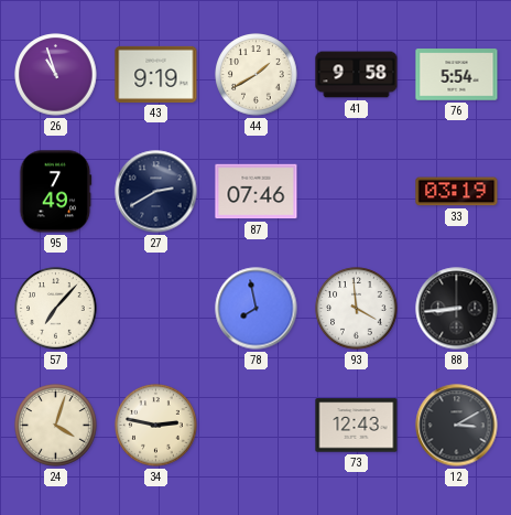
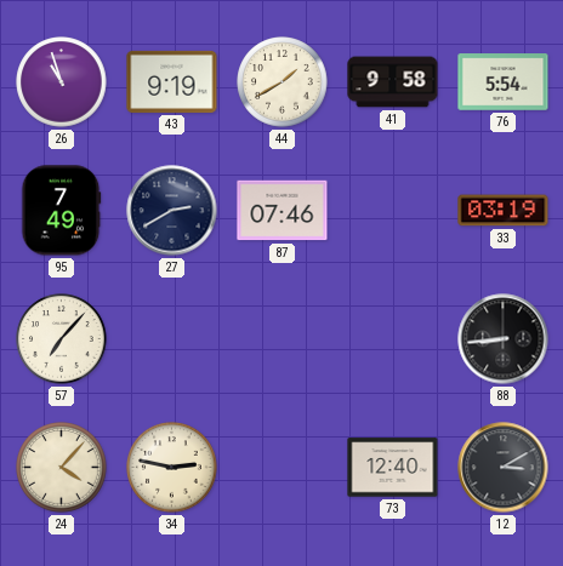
78: 7:58 -> none
93: 3:59 -> none
24: 4:03 -> 4:07
73: 12:43 -> 12:40
